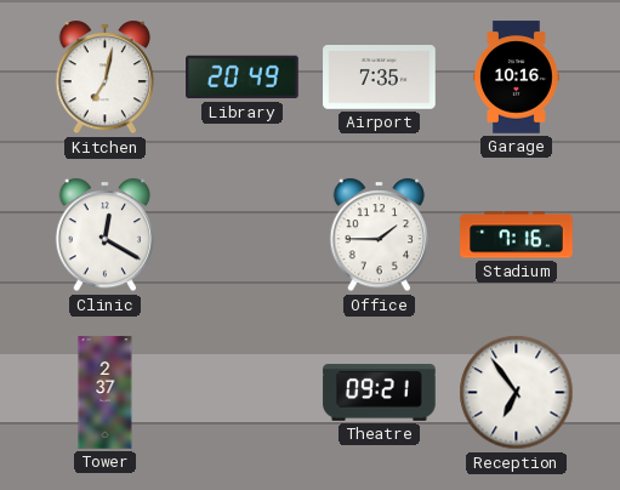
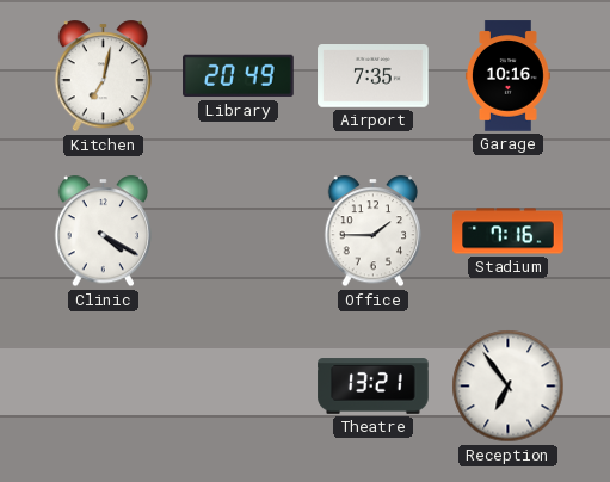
Clinic: 12:20 -> 4:20
Tower: 2:37 -> none
Theatre: 09:21 -> 13:21
